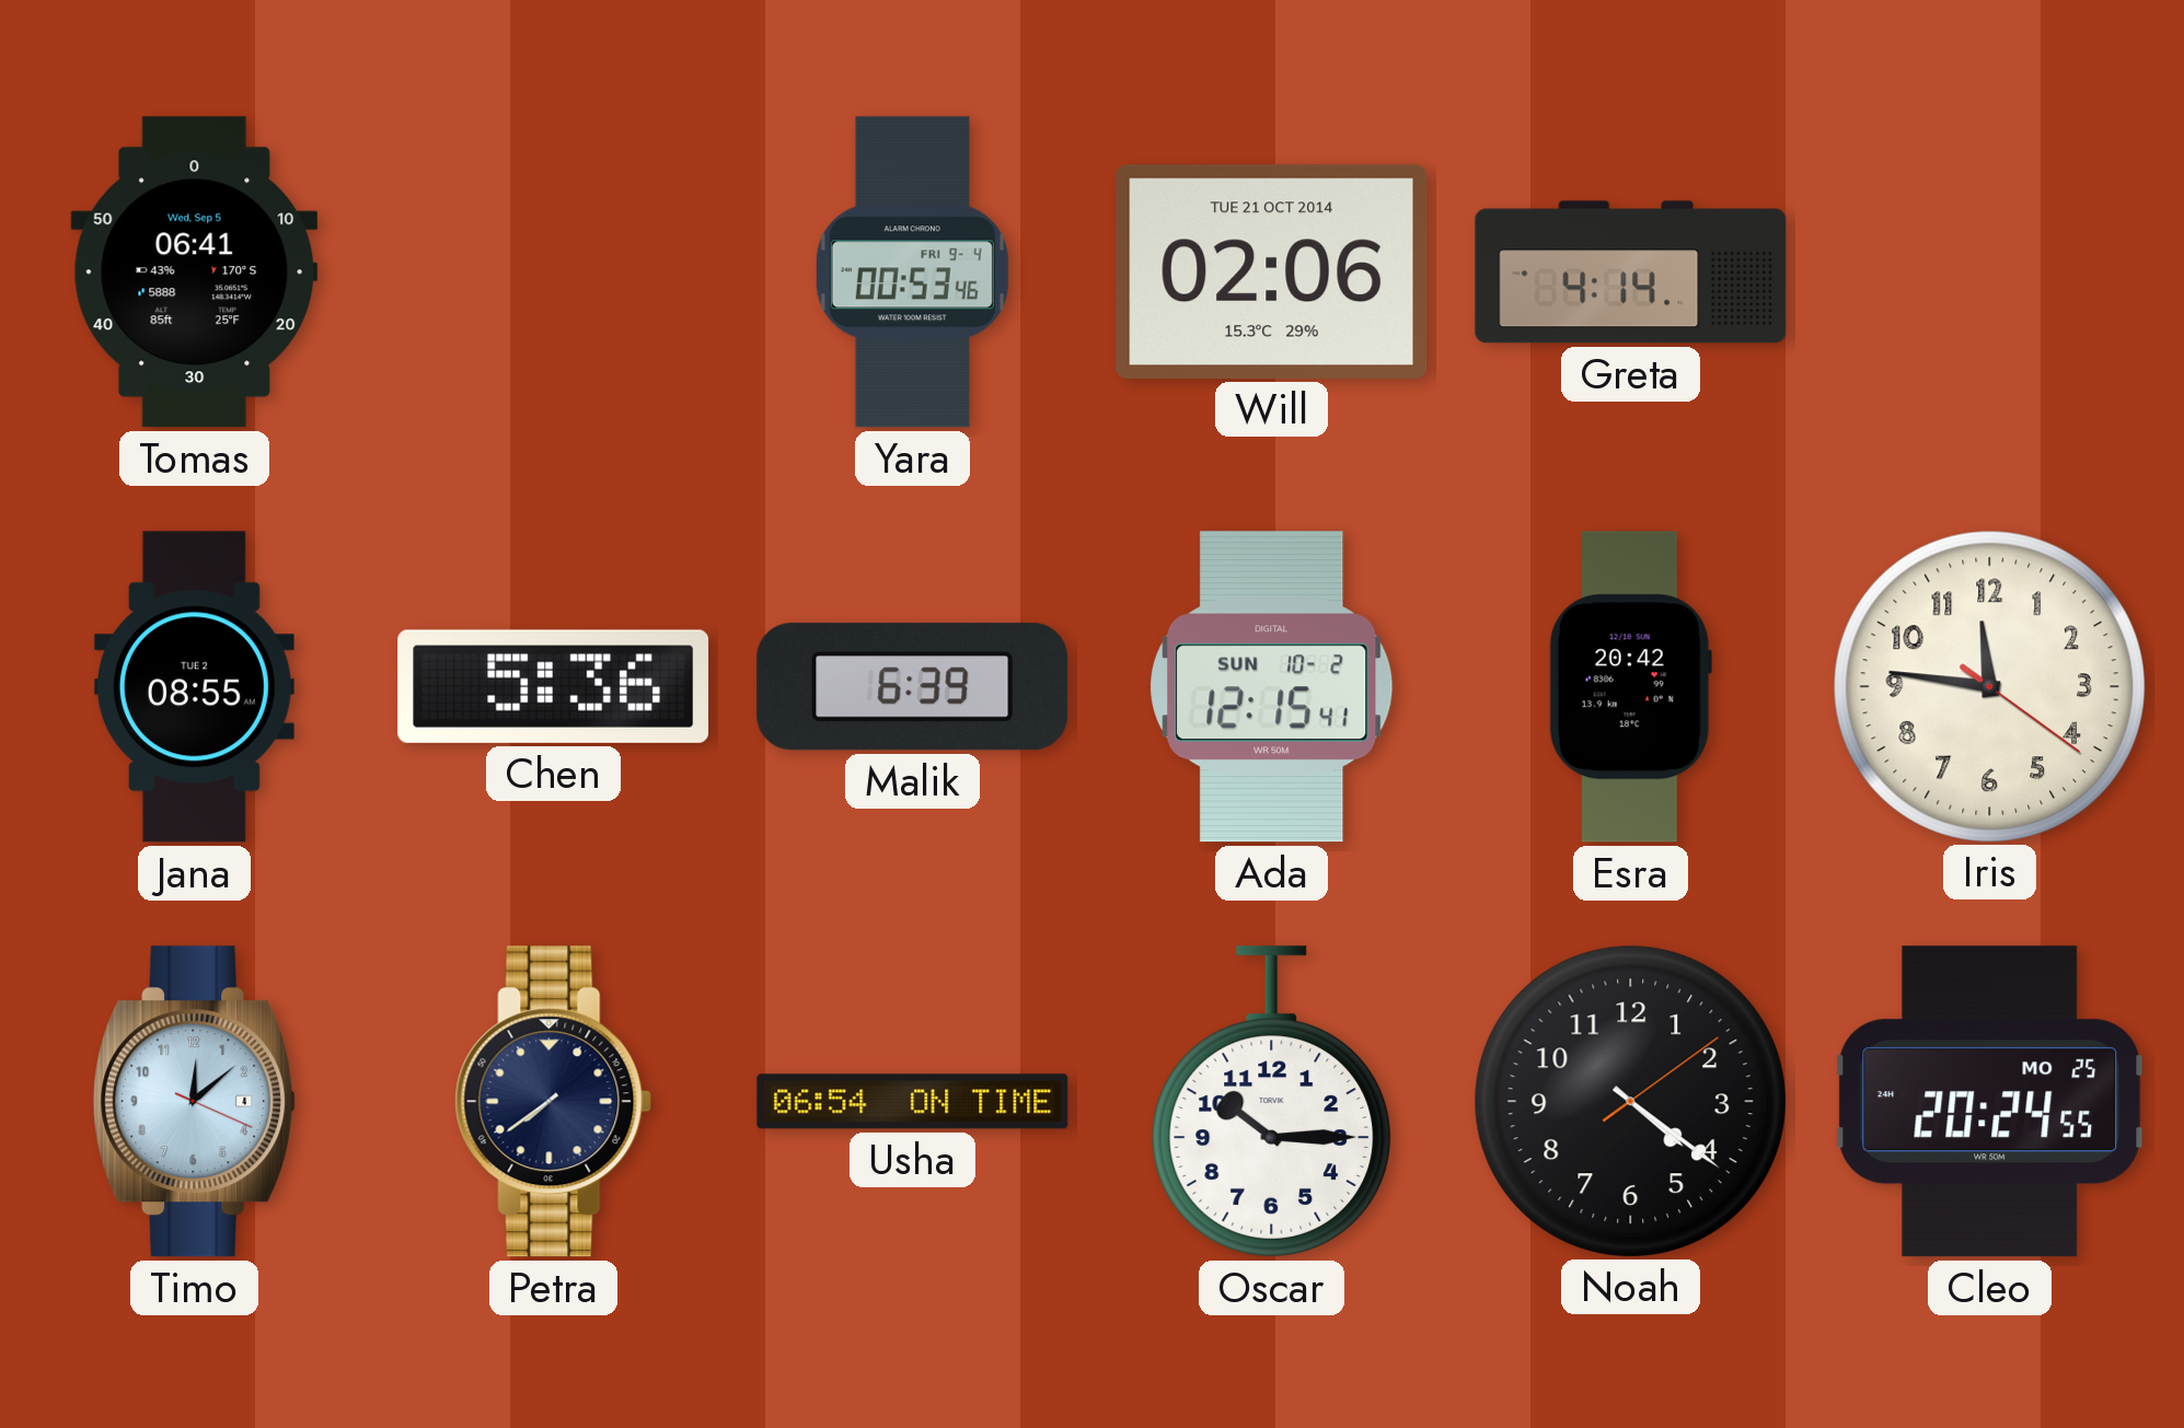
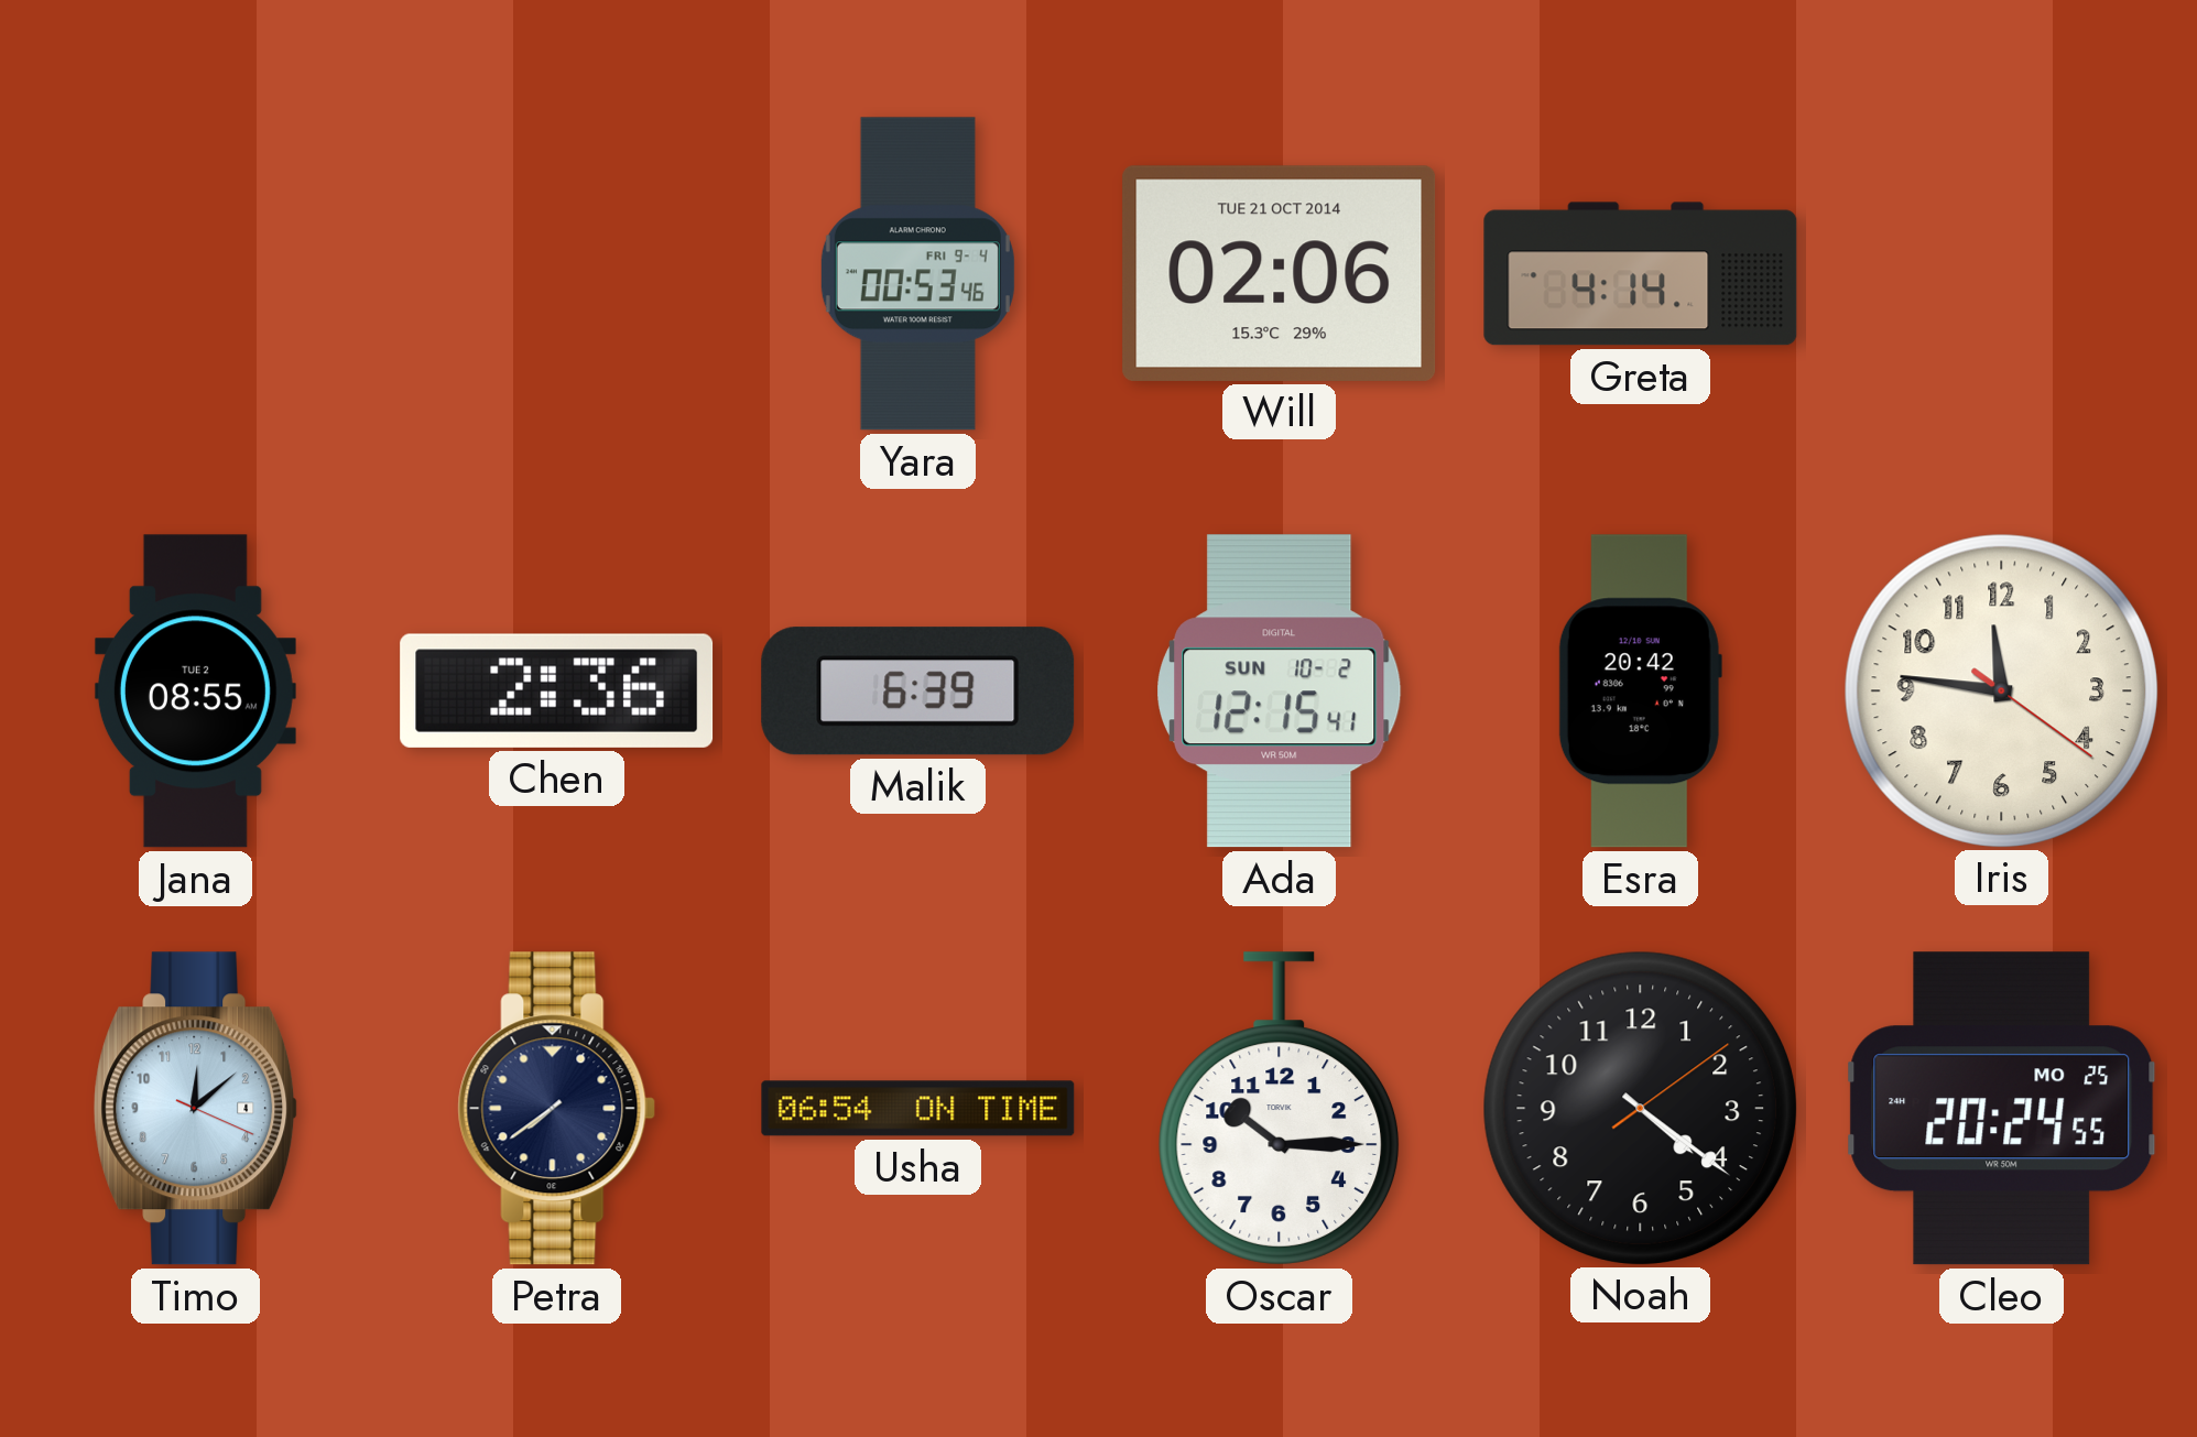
Tomas: 06:41 -> none
Chen: 5:36 -> 2:36
